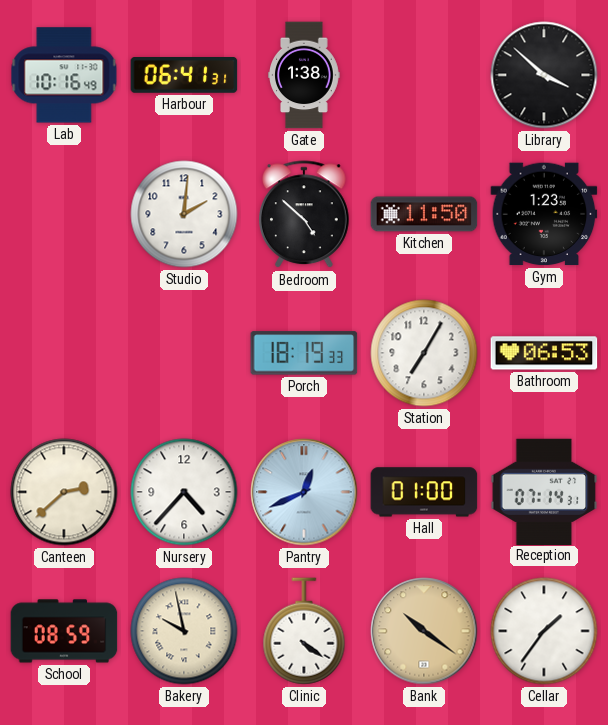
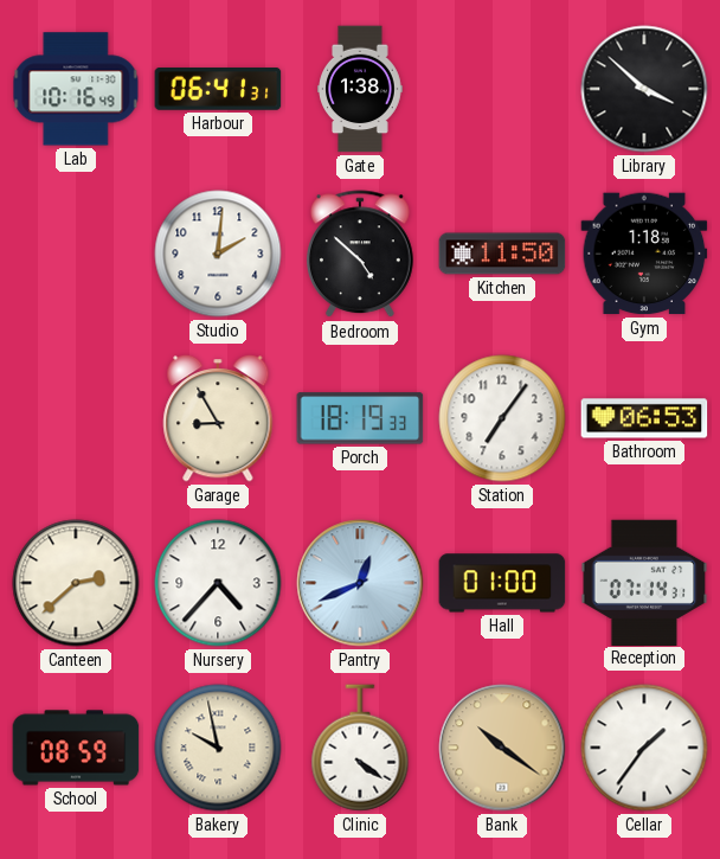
Gym: 1:23 -> 1:18
Garage: none -> 8:55
Station: 7:05 -> 7:06
